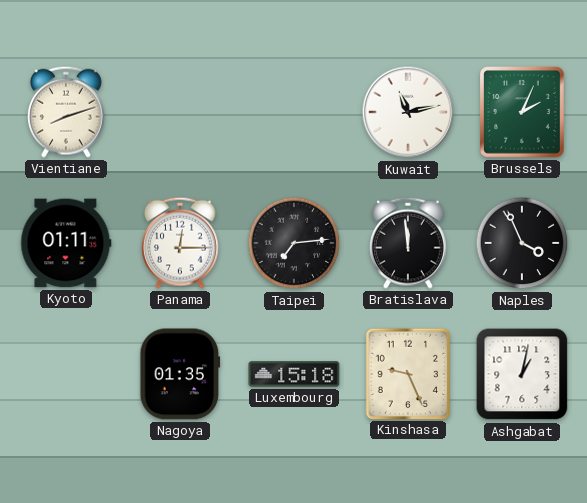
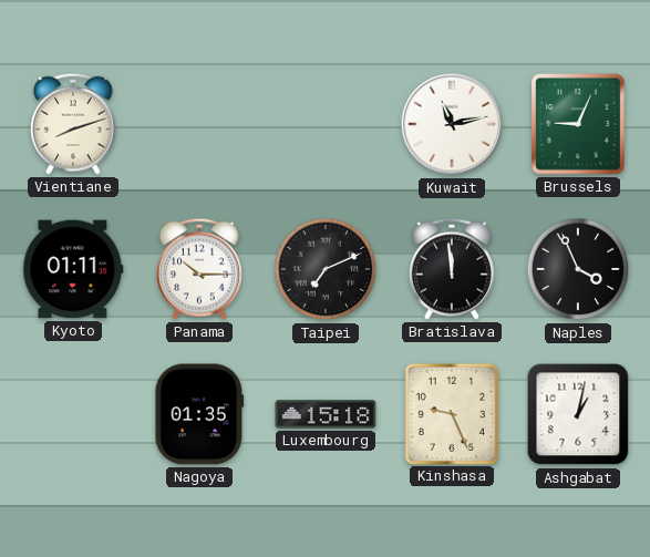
Brussels: 2:04 -> 9:04
Panama: 12:15 -> 10:15
Taipei: 7:14 -> 7:11
